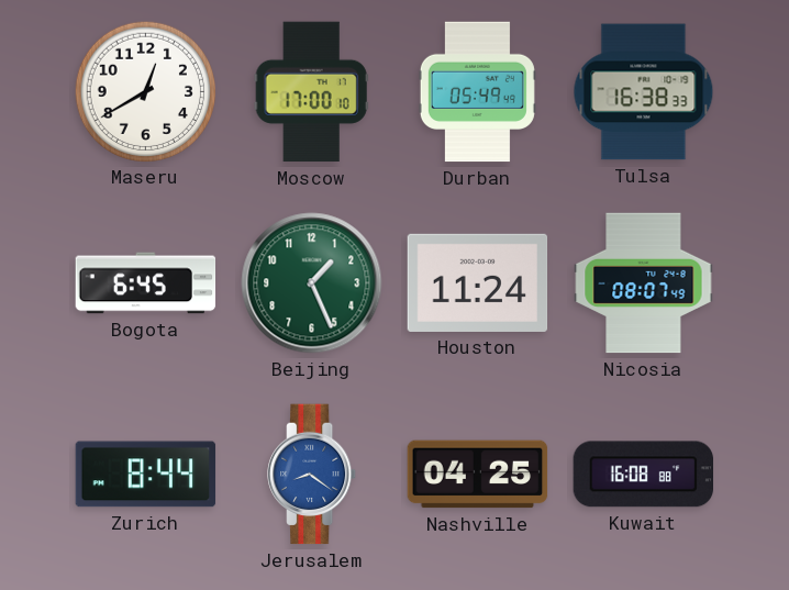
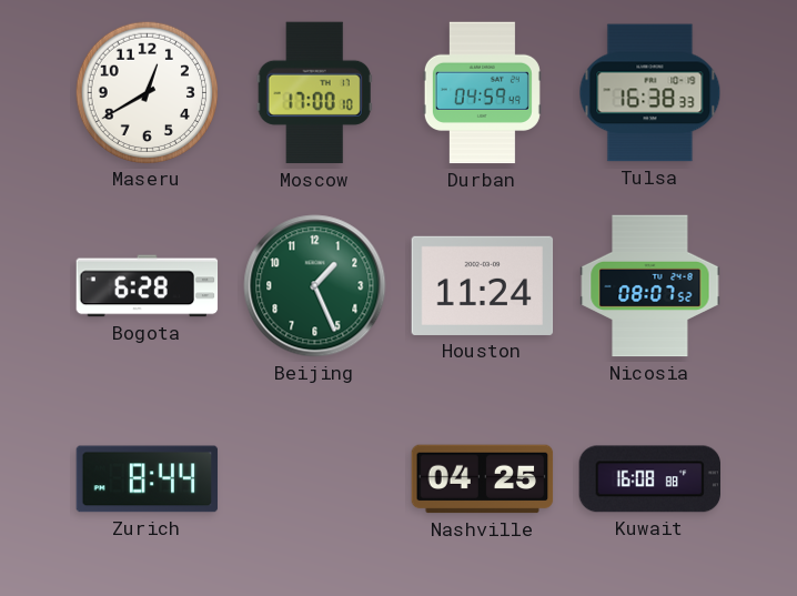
Durban: 05:49 -> 04:59
Bogota: 6:45 -> 6:28
Nicosia: 08:07:49 -> 08:07:52
Jerusalem: 8:21 -> none
